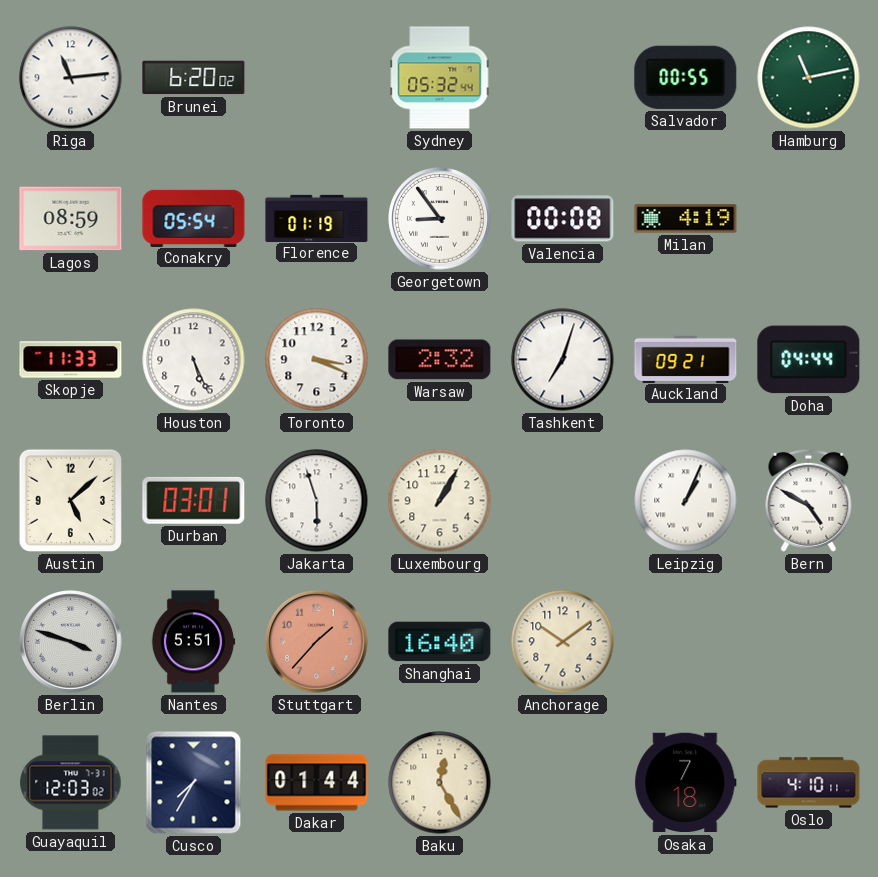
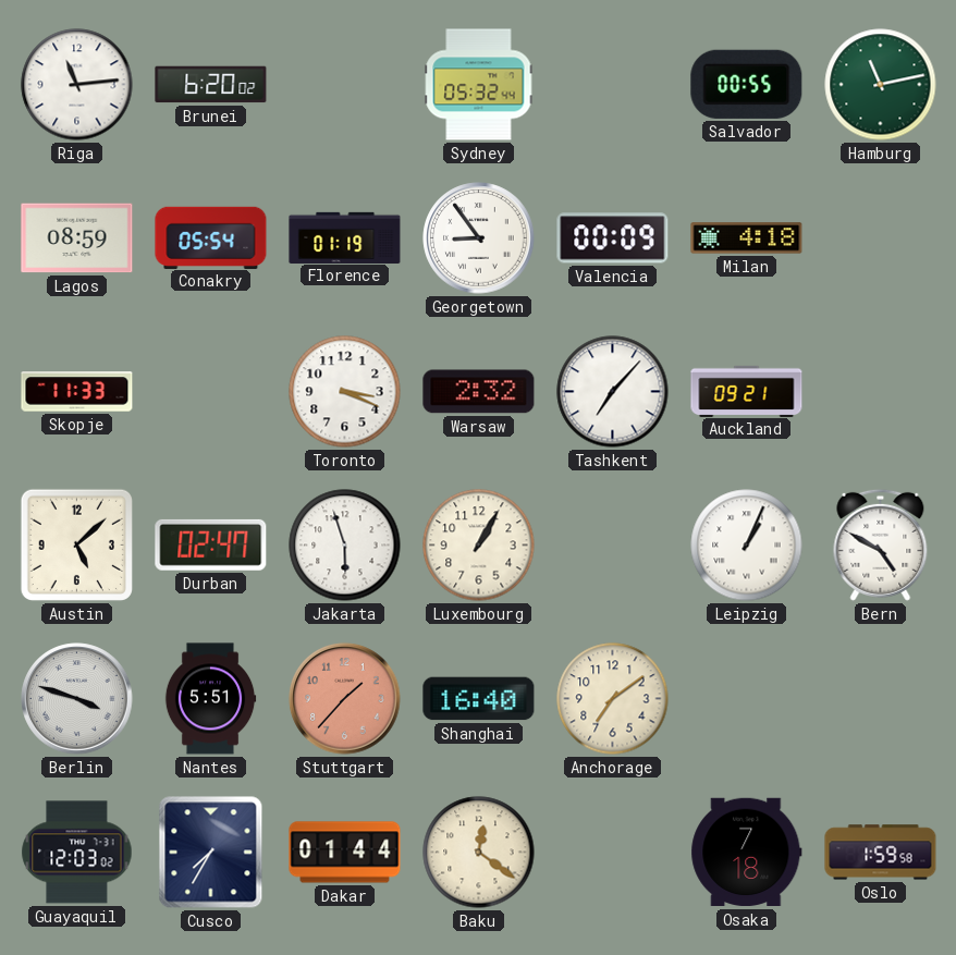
Valencia: 00:08 -> 00:09
Milan: 4:19 -> 4:18
Houston: 5:26 -> none
Tashkent: 7:03 -> 7:07
Doha: 04:44 -> none
Durban: 03:01 -> 02:47
Anchorage: 10:09 -> 7:09
Baku: 12:25 -> 12:21
Oslo: 4:10 -> 1:59
